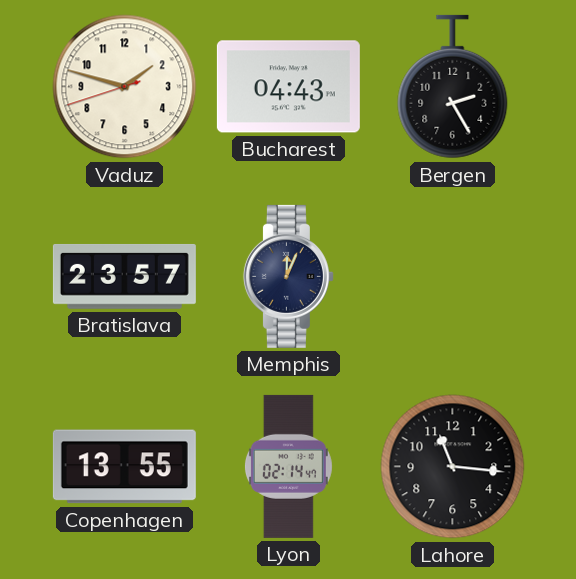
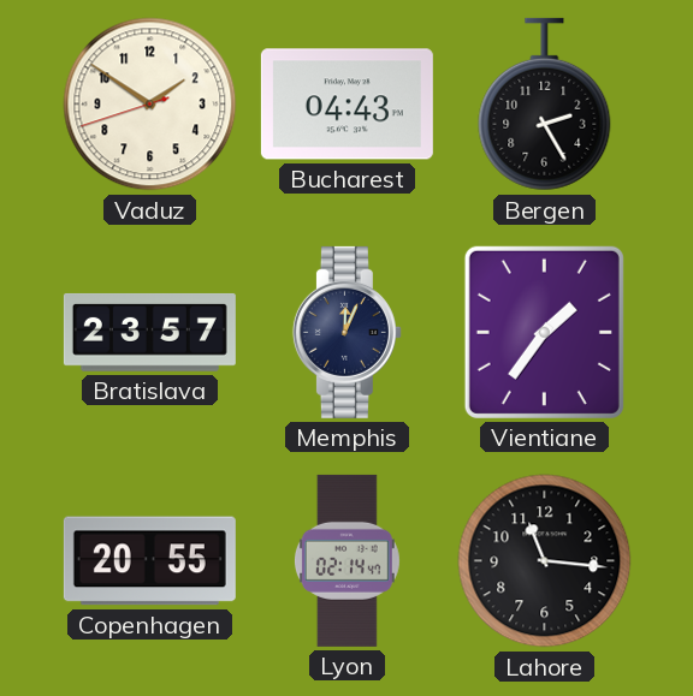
Vaduz: 1:47 -> 1:50
Vientiane: none -> 1:36
Copenhagen: 13:55 -> 20:55
